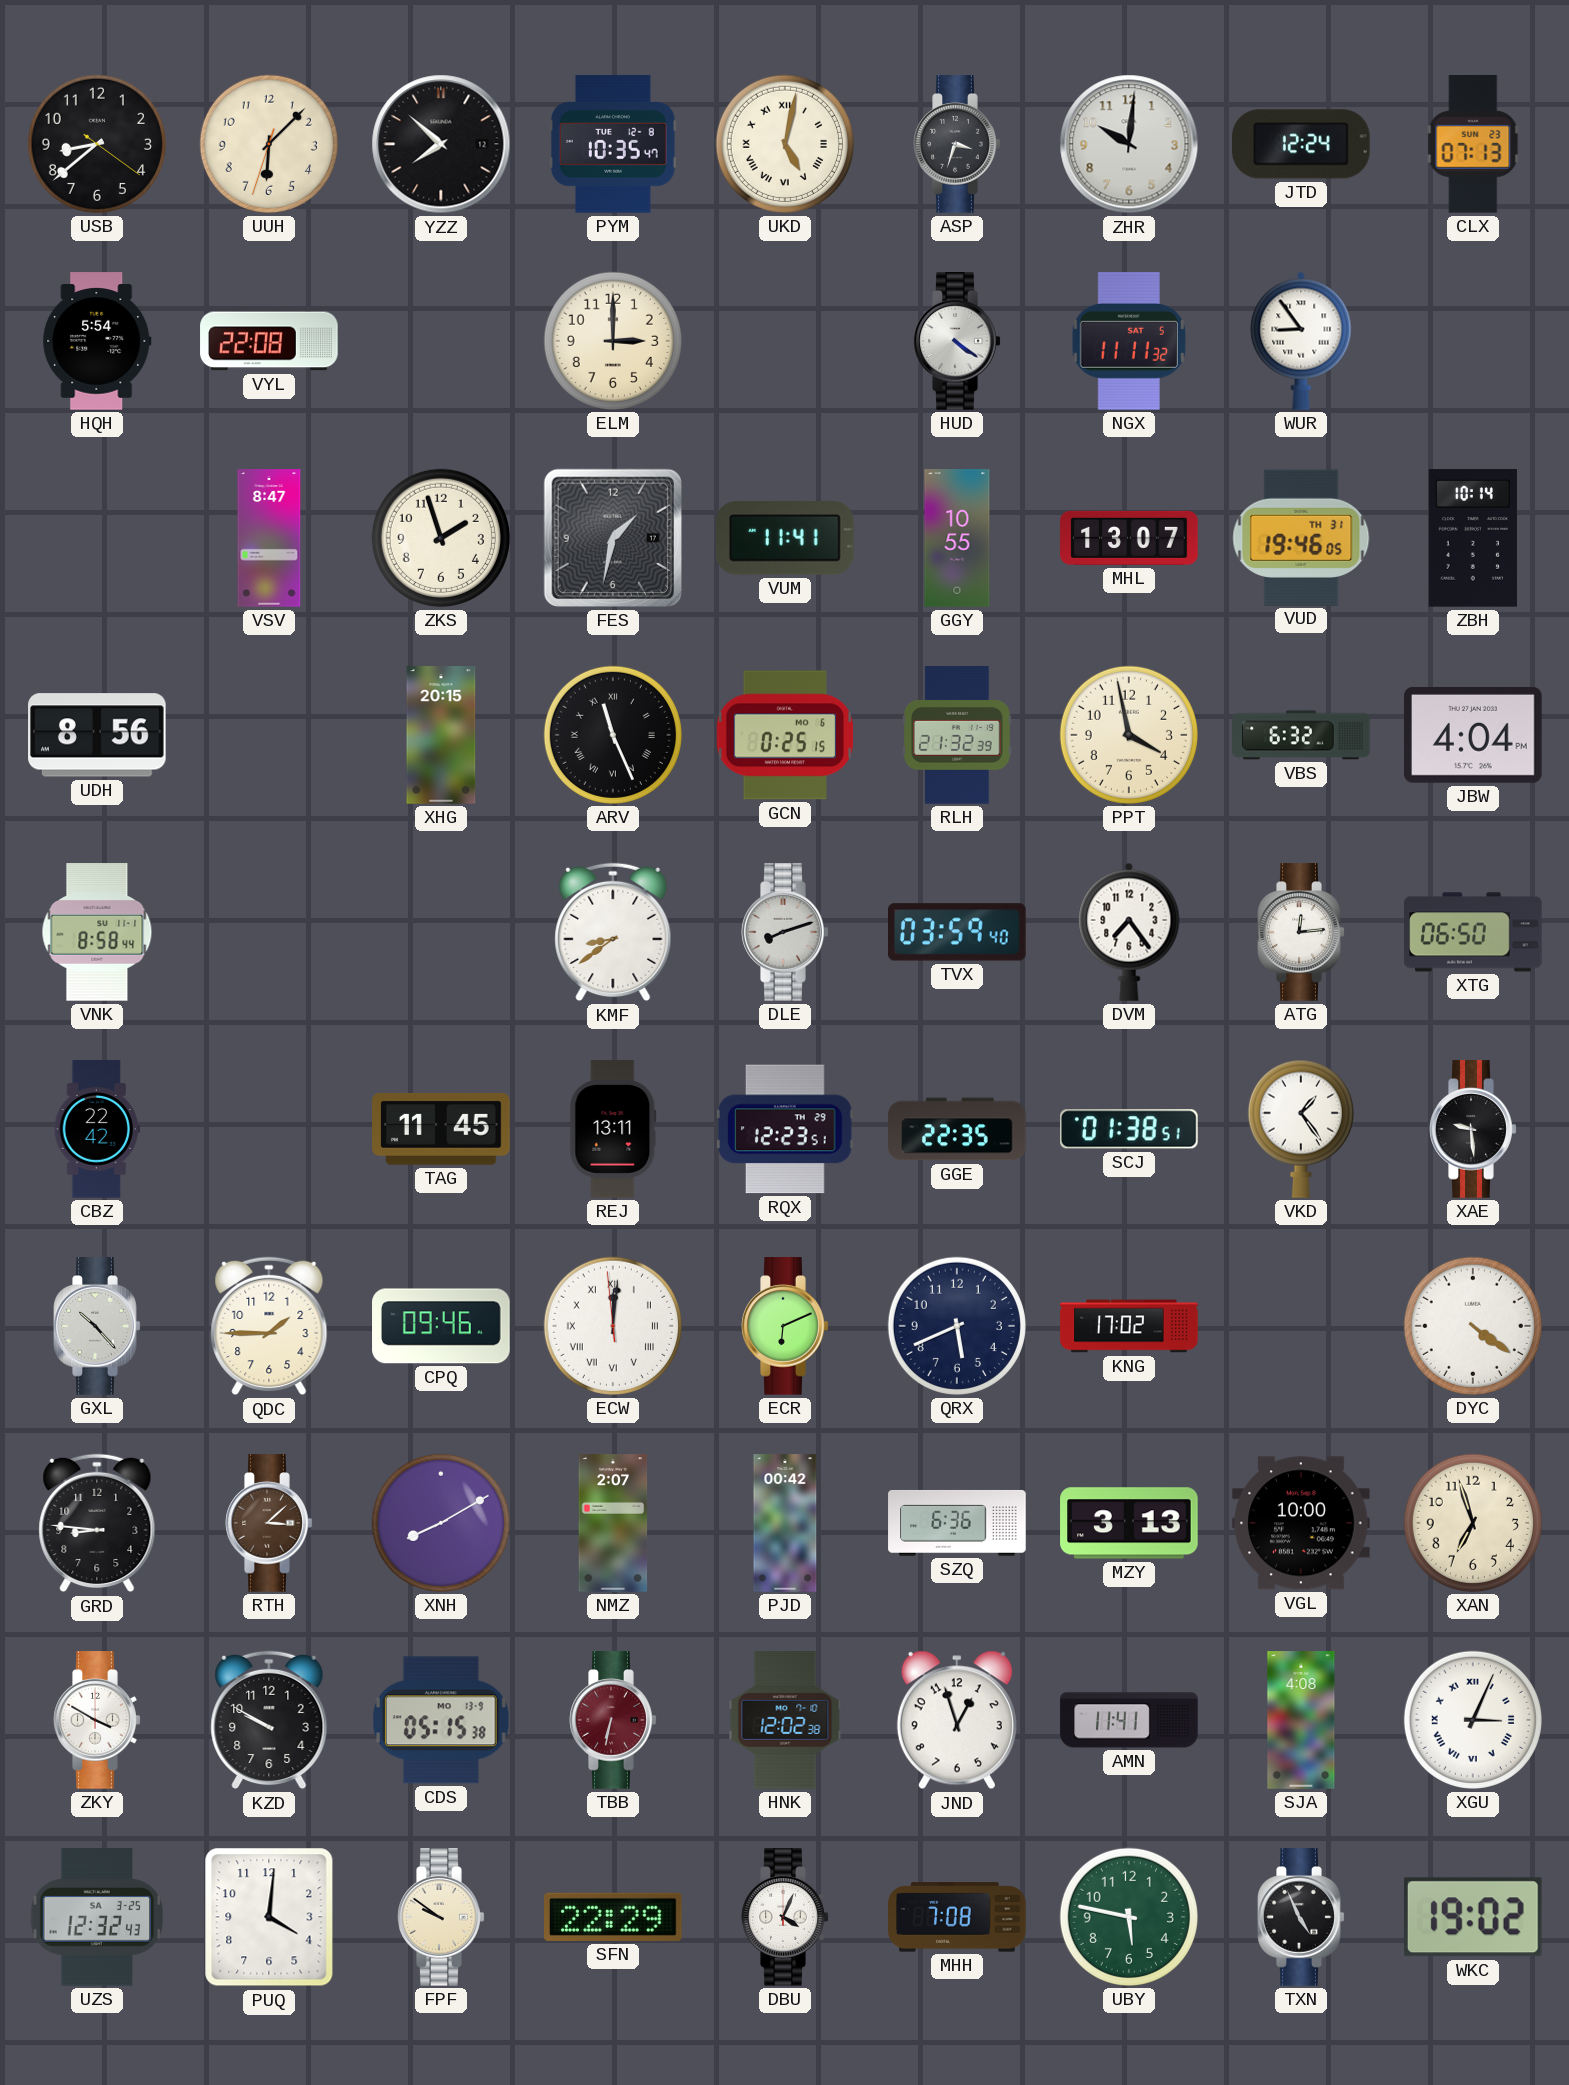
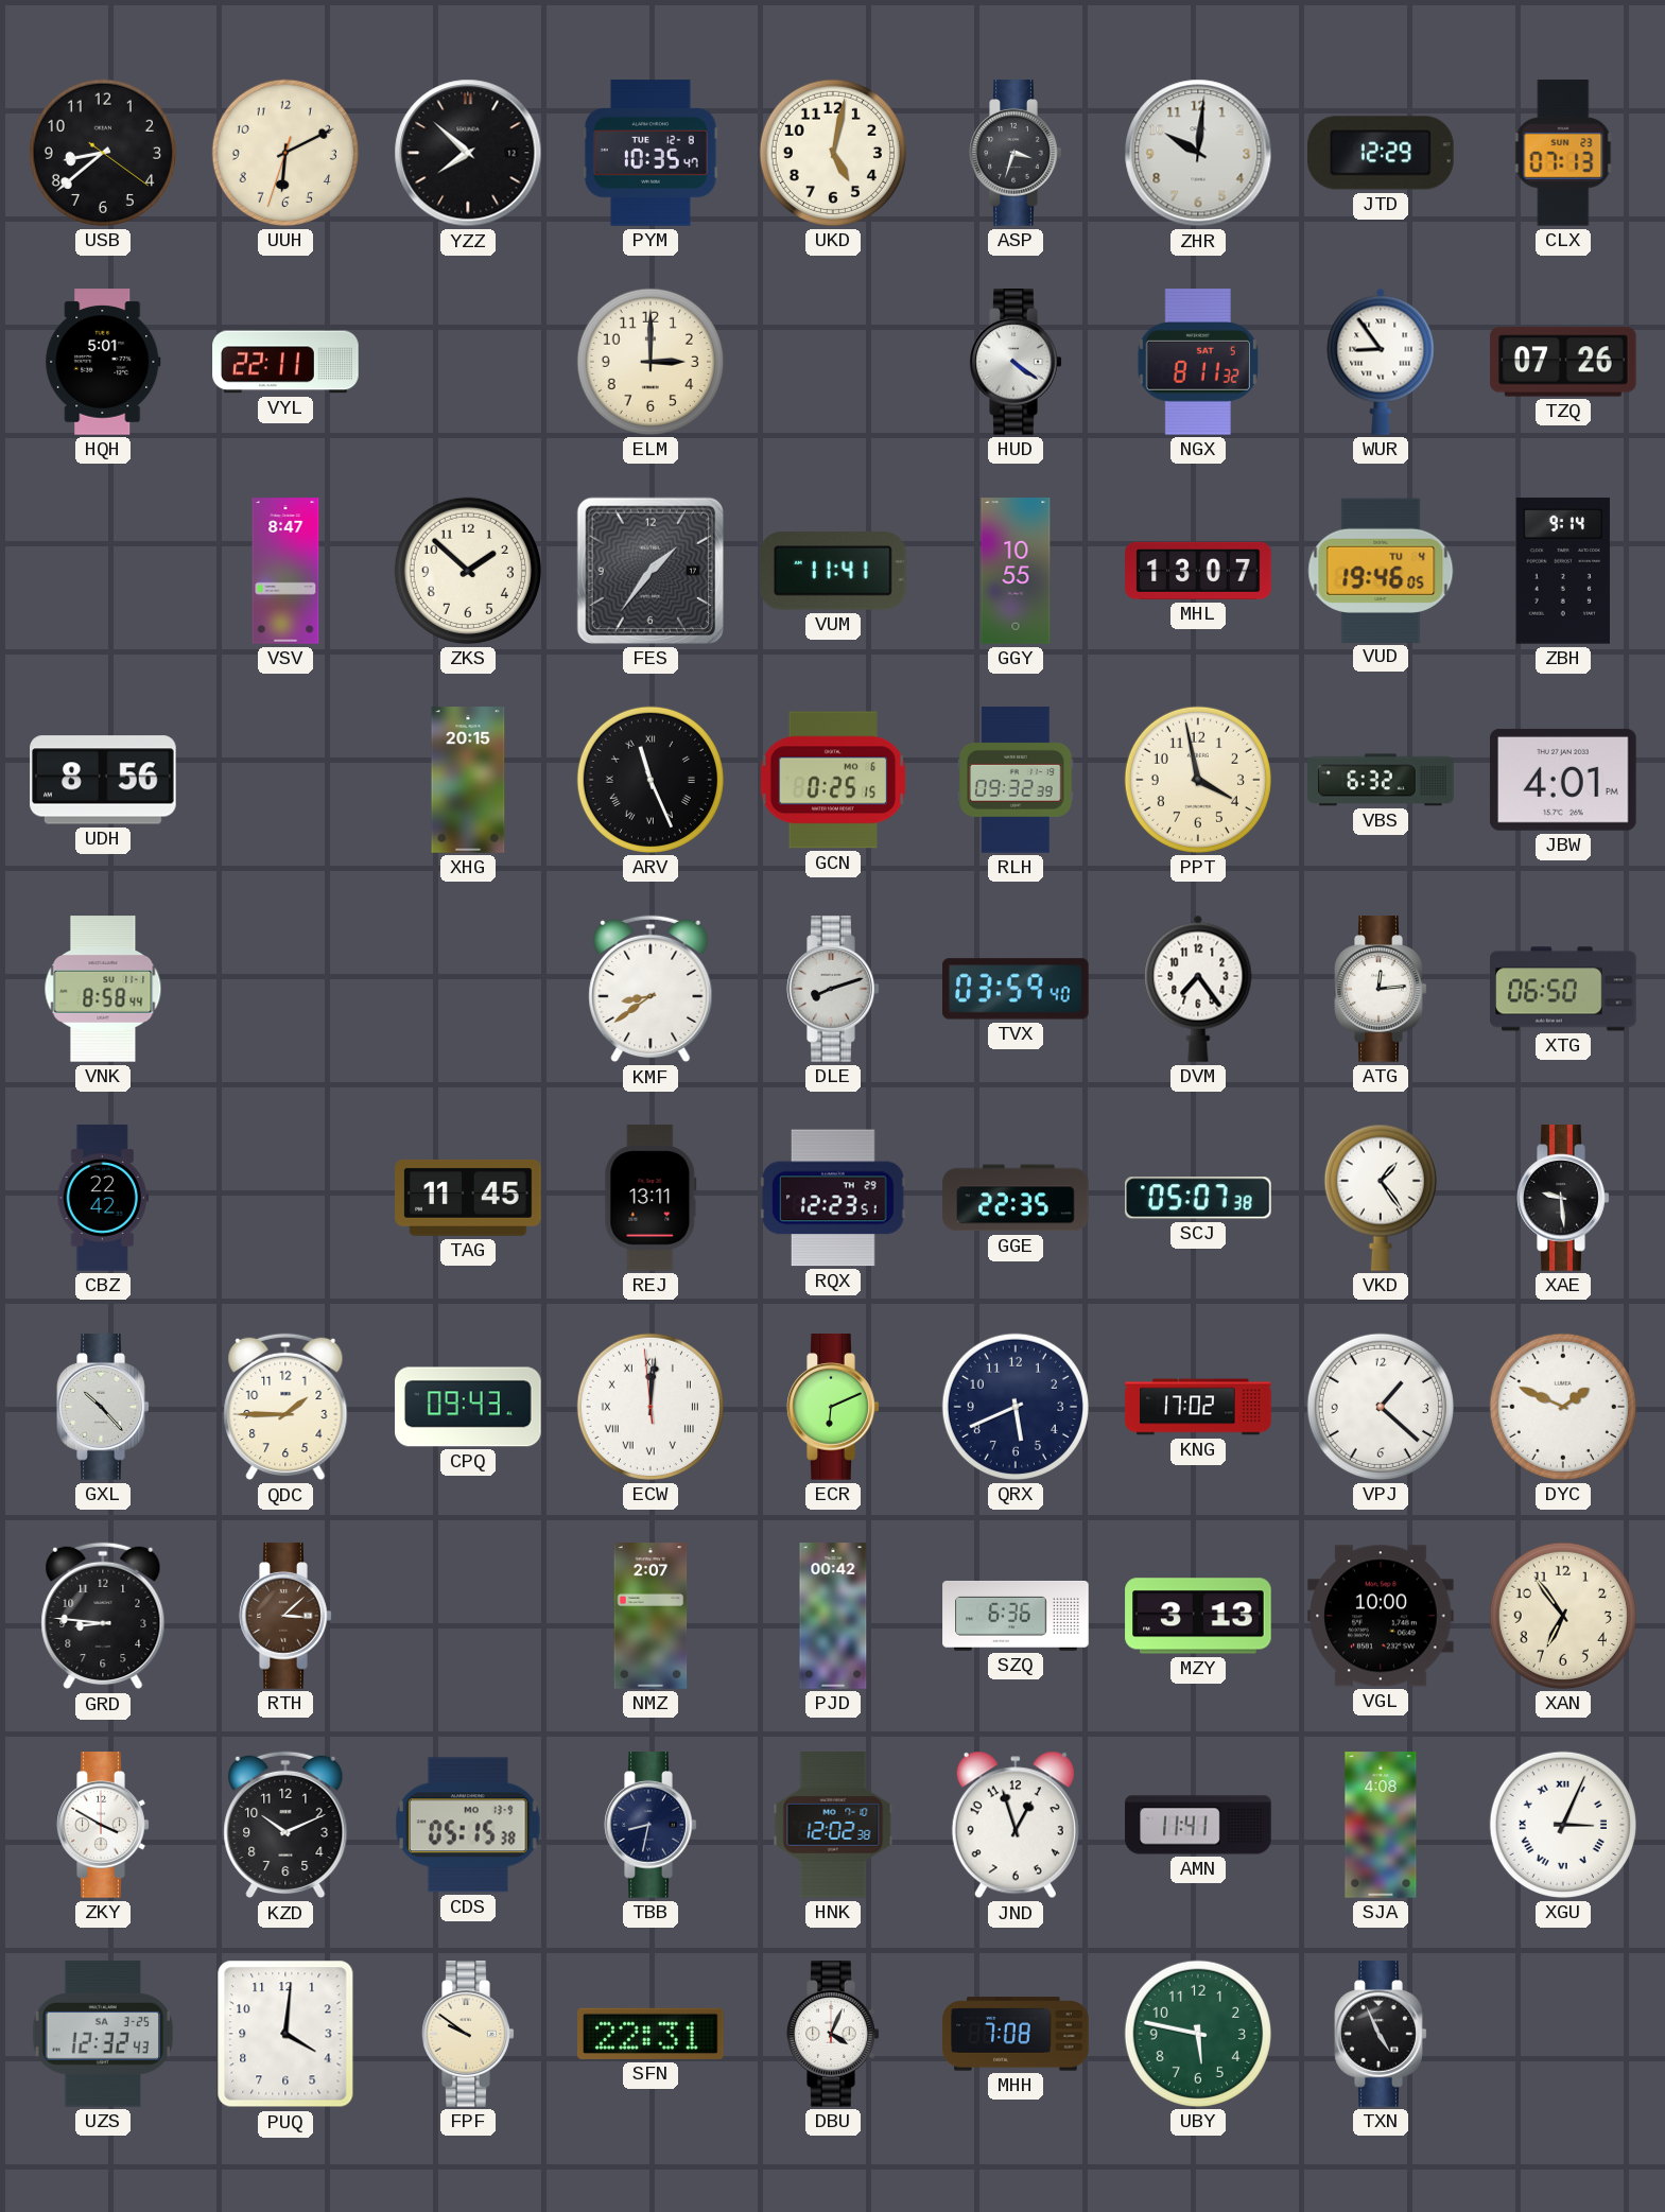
UUH: 6:07 -> 6:10
UKD numerals: Roman -> Arabic
JTD: 12:24 -> 12:29
HQH: 5:54 -> 5:01
VYL: 22:08 -> 22:11
NGX: 11:11 -> 8:11
TZQ: none -> 07:26
ZKS: 1:57 -> 1:52
FES: 1:32 -> 1:36
VUD date: TH 31 -> TU 4
ZBH: 10:14 -> 9:14
RLH: 21:32 -> 09:32
JBW: 4:04 -> 4:01
SCJ: 01:38 -> 05:07
CPQ: 09:46 -> 09:43
VPJ: none -> 1:22
DYC: 4:21 -> 1:49
XNH: 8:10 -> none
XAN: 6:57 -> 6:54
KZD: 9:50 -> 10:11
TBB: 6:32 -> 8:32
TBB dial: burgundy -> navy
SFN: 22:29 -> 22:31
WKC: 19:02 -> none
